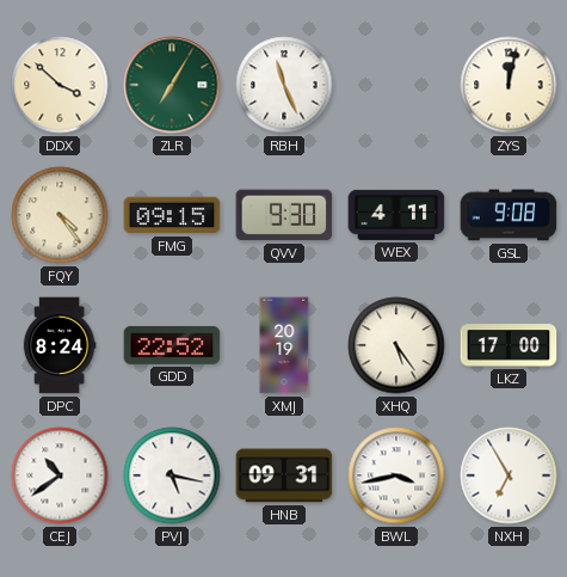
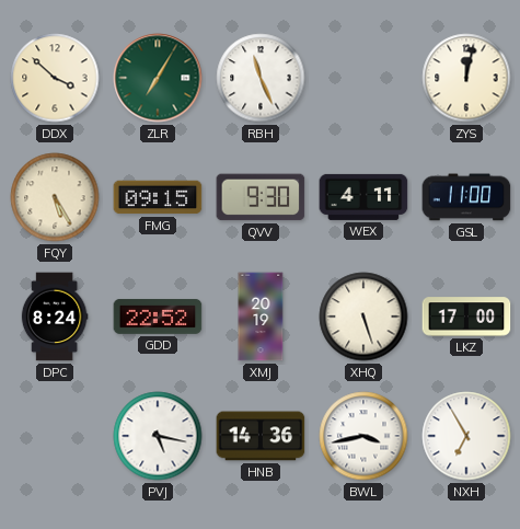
FQY: 4:24 -> 5:25
GSL: 9:08 -> 11:00
XHQ: 5:24 -> 5:27
CEJ: 10:39 -> none
HNB: 09:31 -> 14:36
